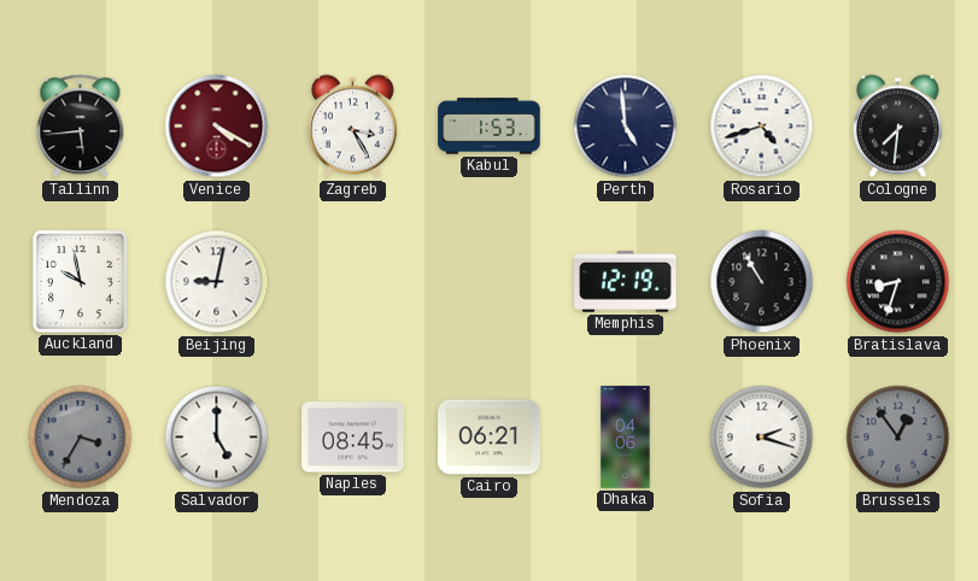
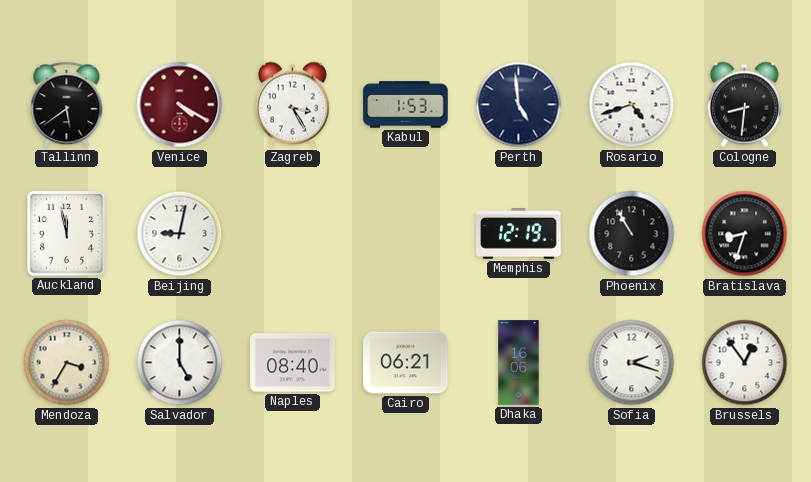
Tallinn: 5:44 -> 5:39
Cologne: 7:31 -> 8:31
Auckland: 9:58 -> 11:58
Mendoza dial: grey -> cream
Naples: 08:45 -> 08:40
Dhaka: 04:06 -> 16:06
Brussels dial: grey -> white
